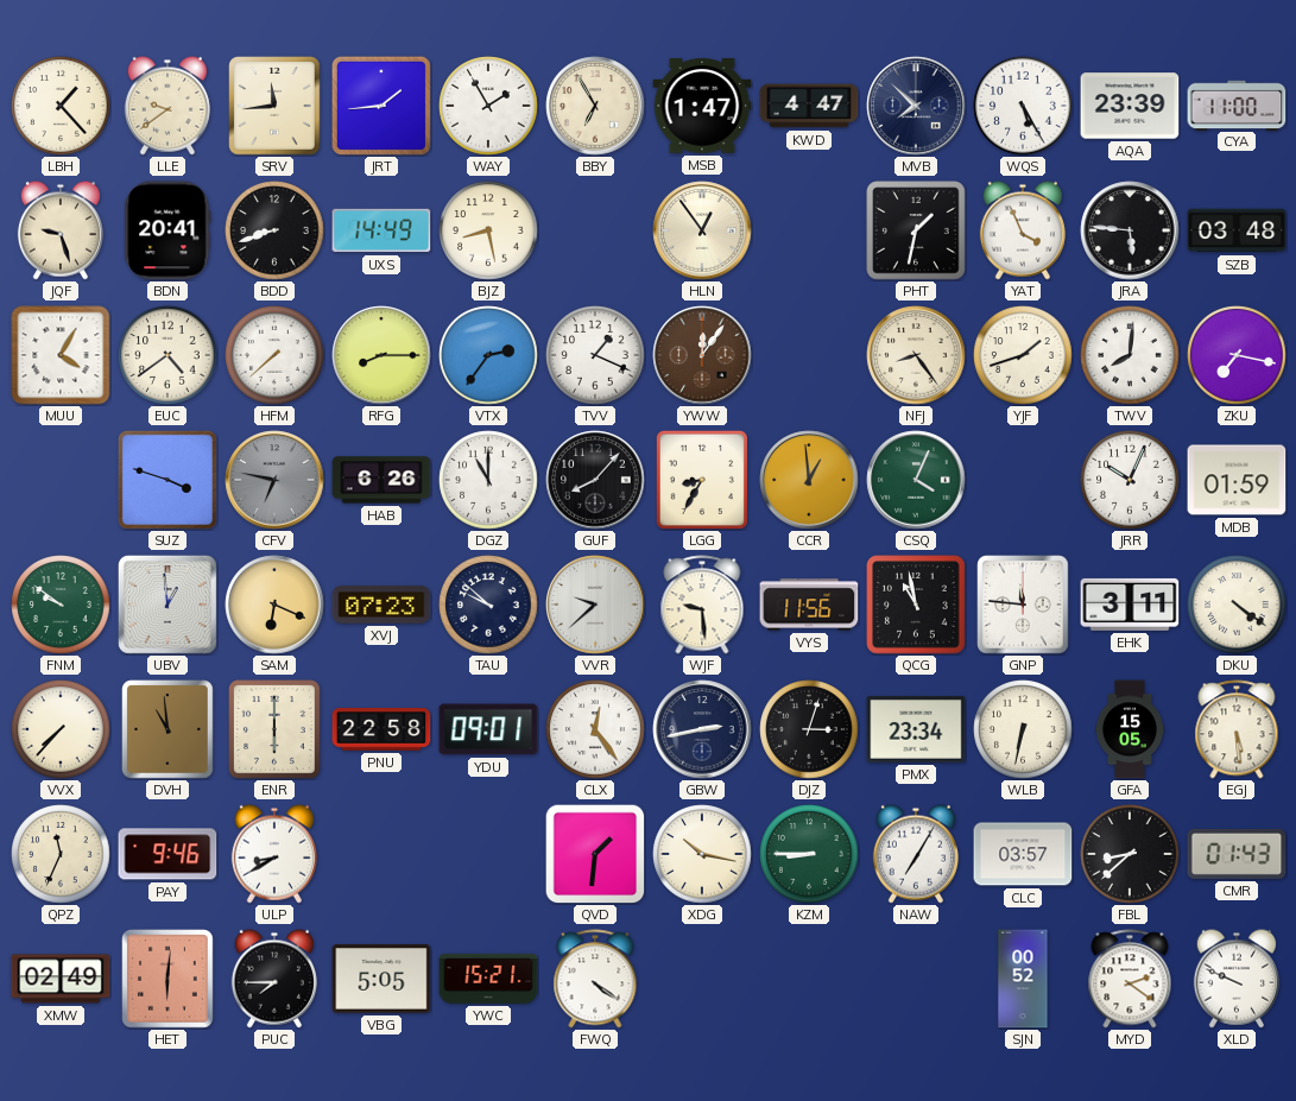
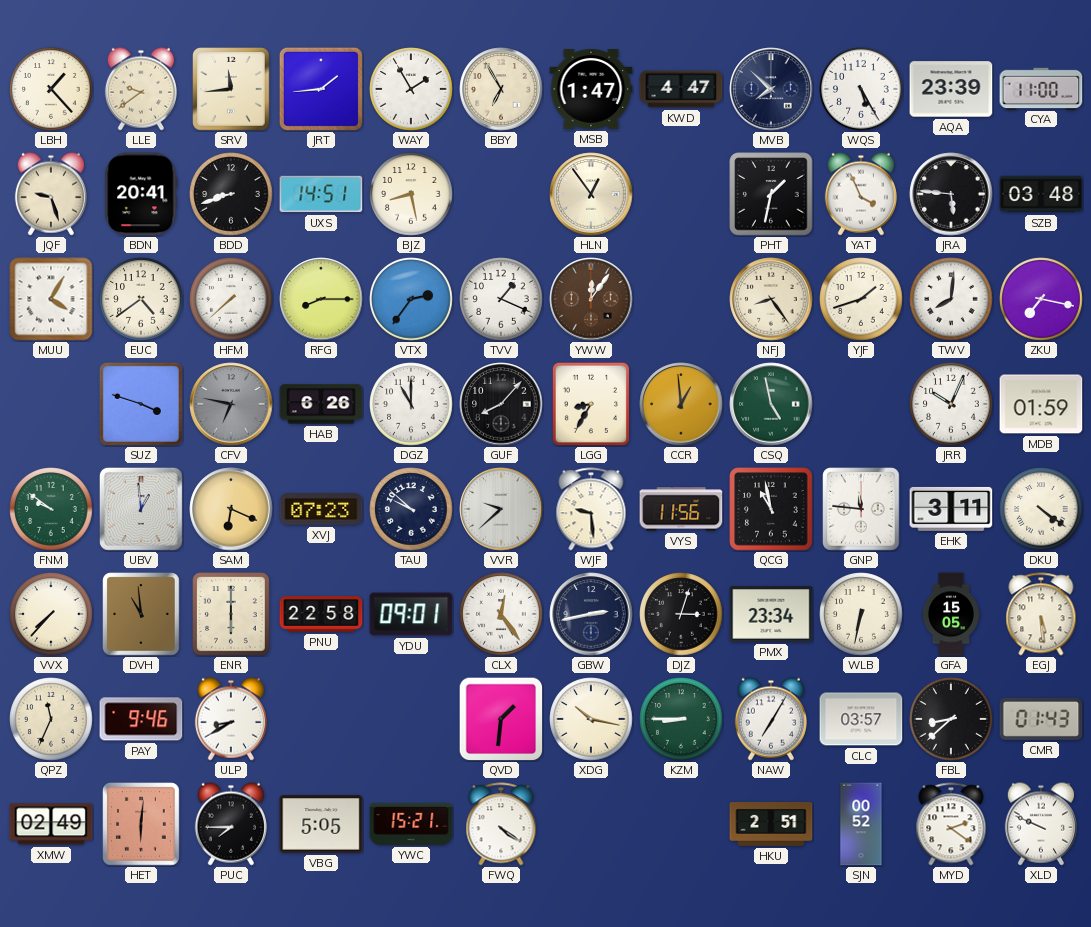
UXS: 14:49 -> 14:51
CSQ: 4:04 -> 4:58
HKU: none -> 2:51
